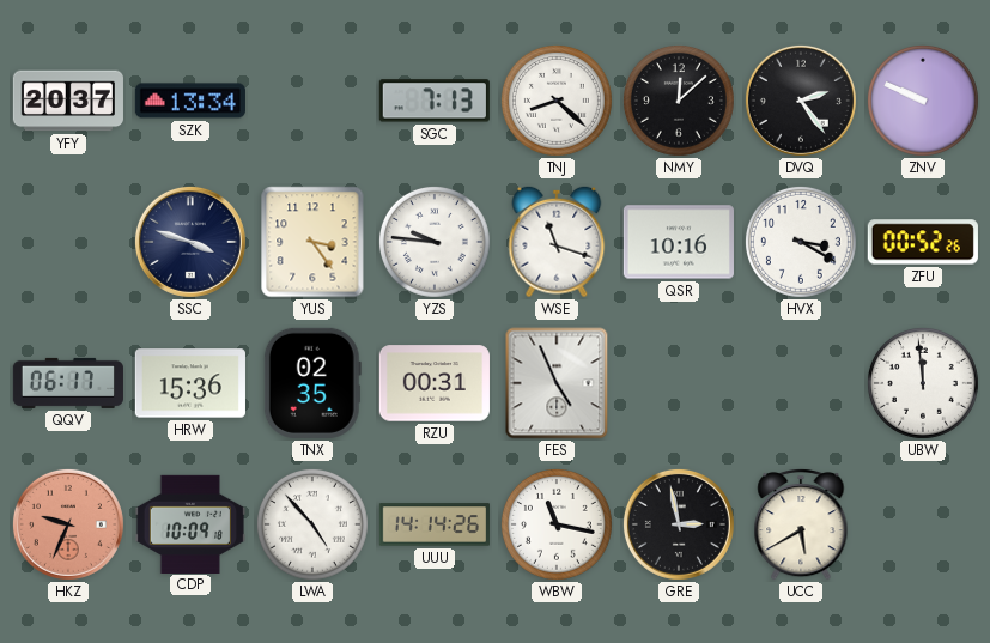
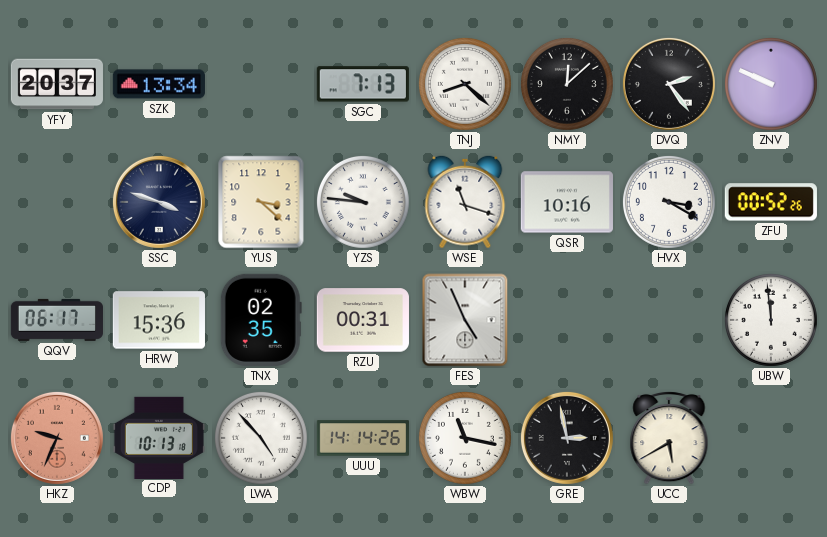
YUS: 3:24 -> 3:22
CDP: 10:09 -> 10:13
